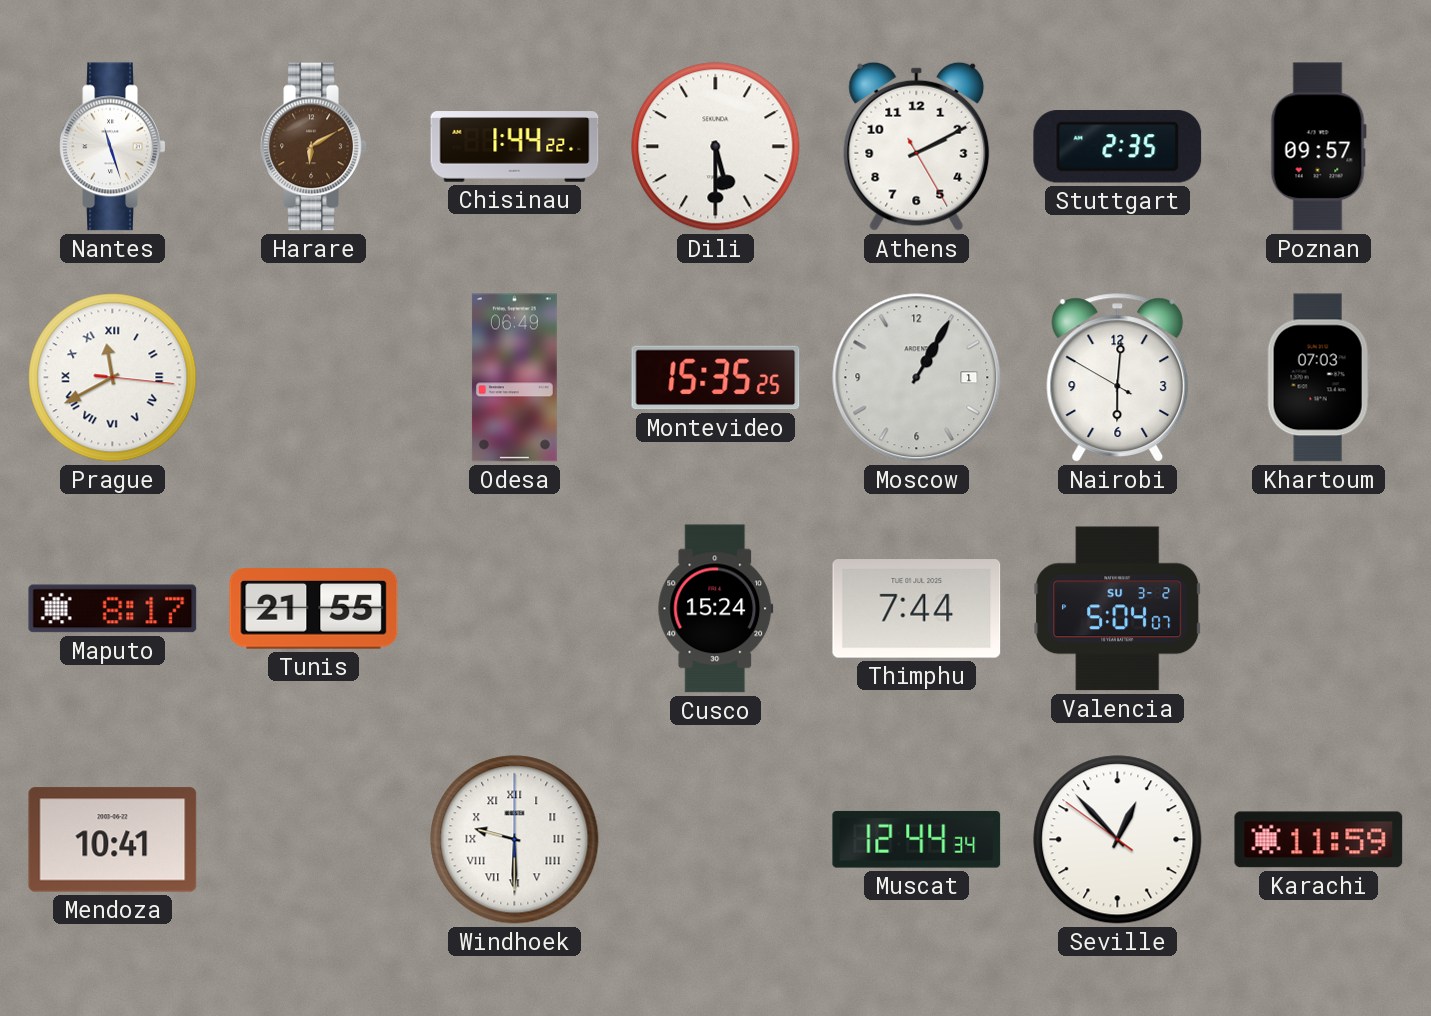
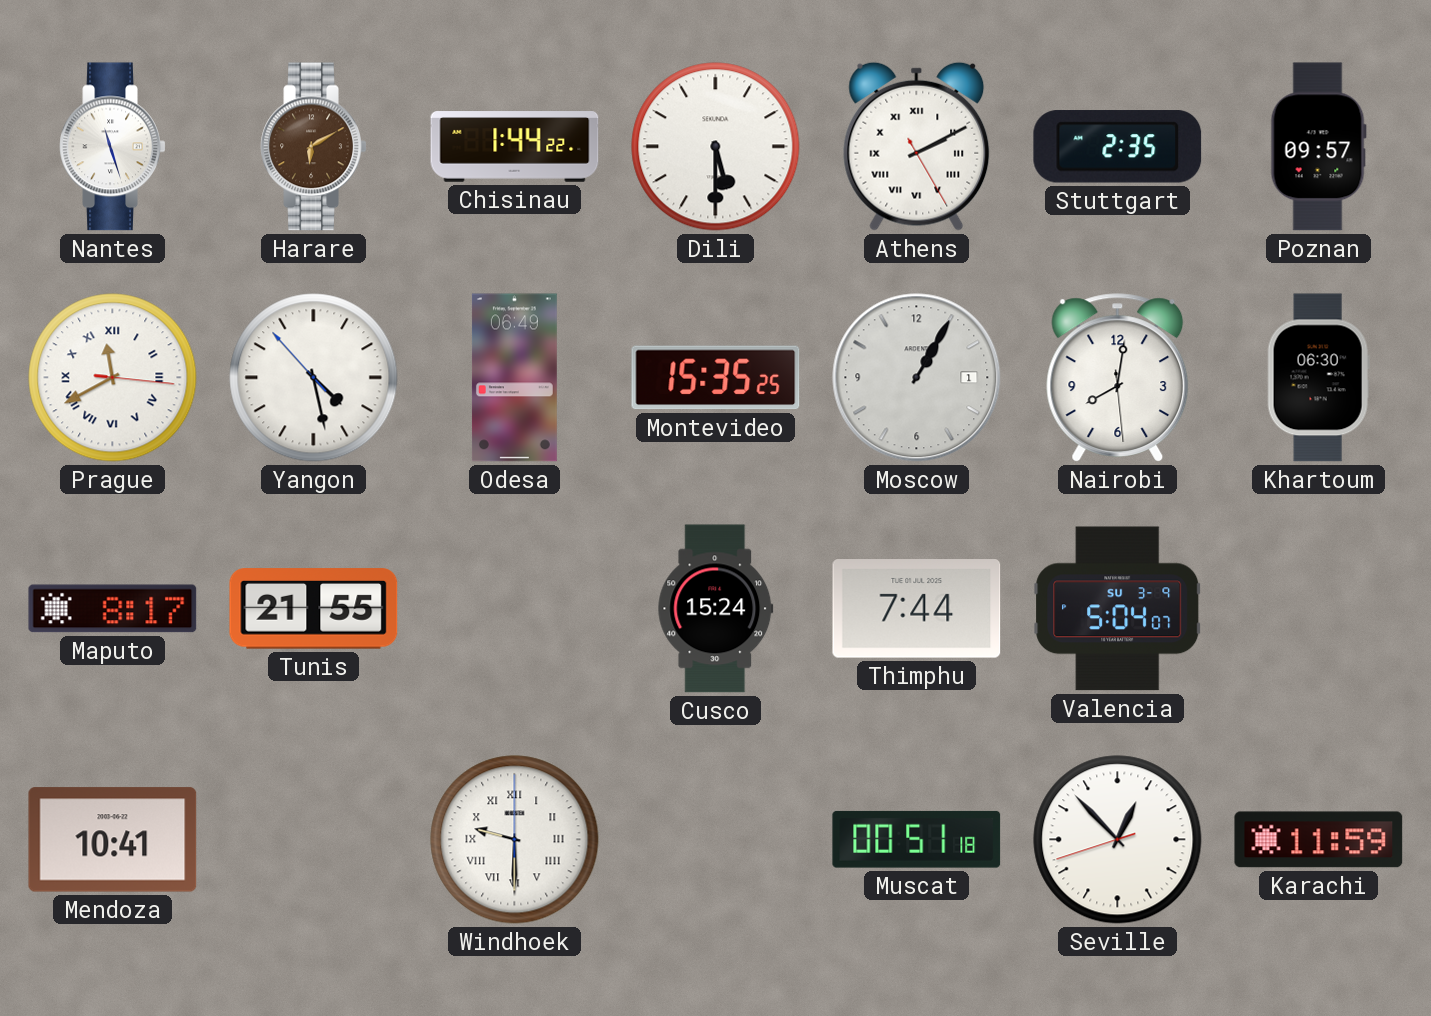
Athens numerals: Arabic -> Roman
Yangon: none -> 4:27
Nairobi: 6:00 -> 8:01
Khartoum: 07:03 -> 06:30
Valencia date: SU 3-2 -> SU 3-9
Muscat: 12:44 -> 00:51
Seville: 12:52:51 -> 12:52:42
